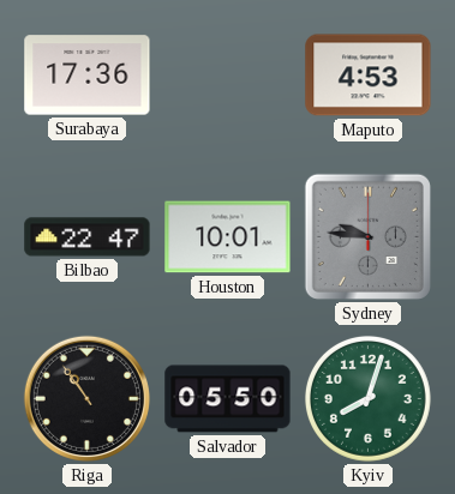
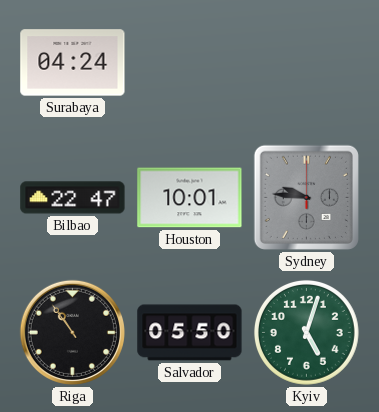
Surabaya: 17:36 -> 04:24
Maputo: 4:53 -> none
Kyiv: 8:03 -> 5:03
